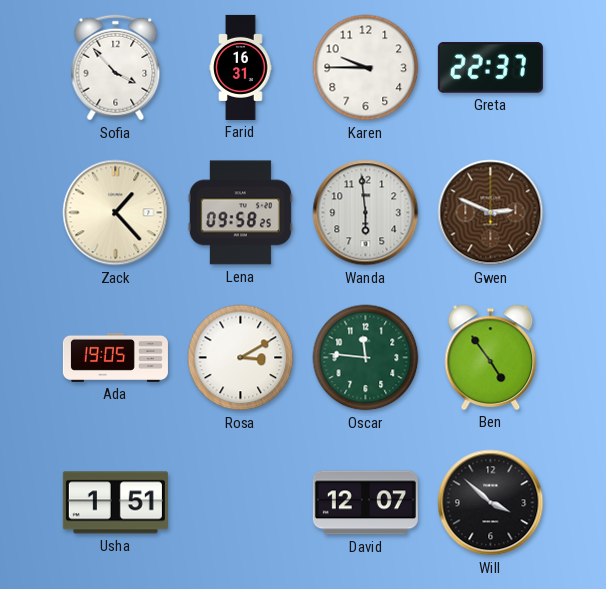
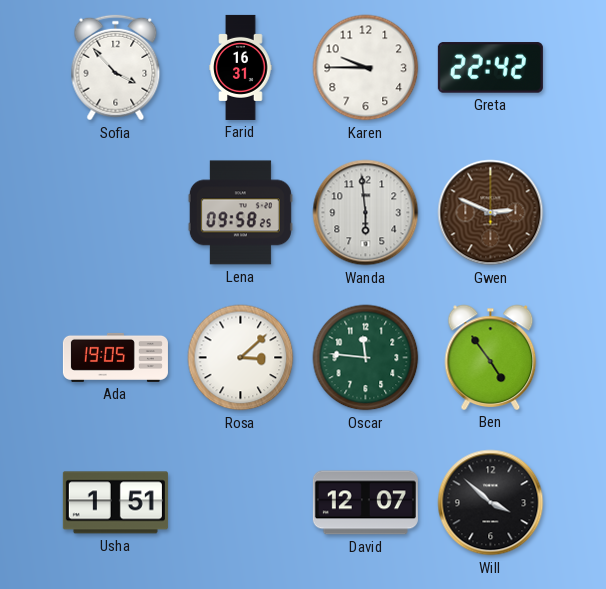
Greta: 22:37 -> 22:42
Zack: 1:23 -> none
Rosa: 3:10 -> 3:08
